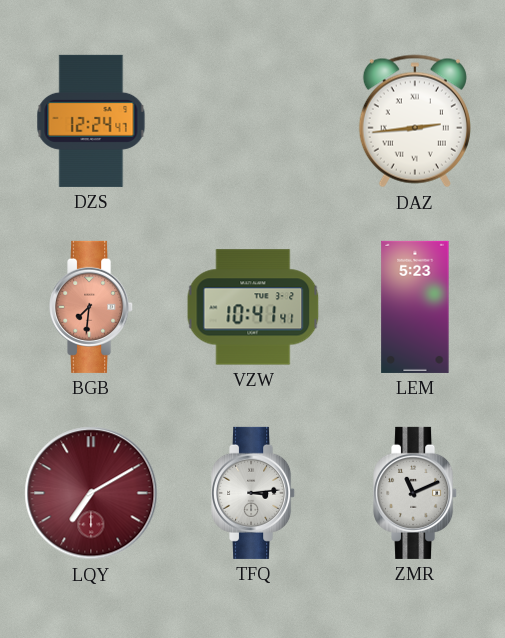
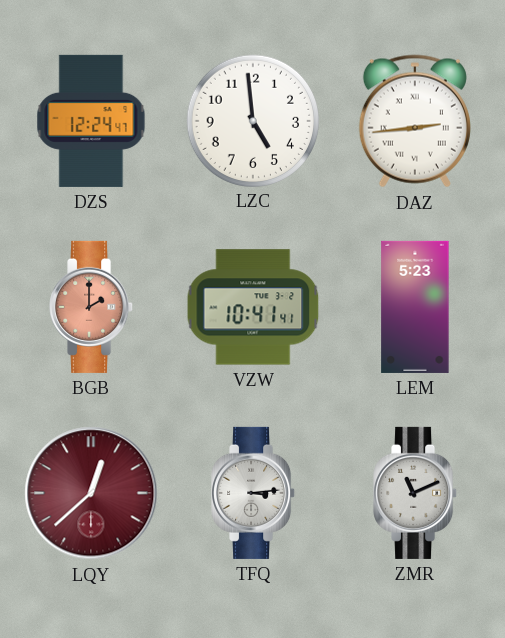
LZC: none -> 4:59
BGB: 7:31 -> 2:00
LQY: 7:10 -> 12:38
